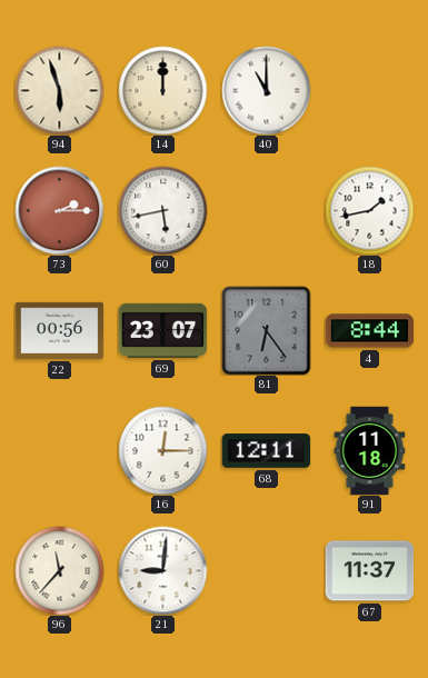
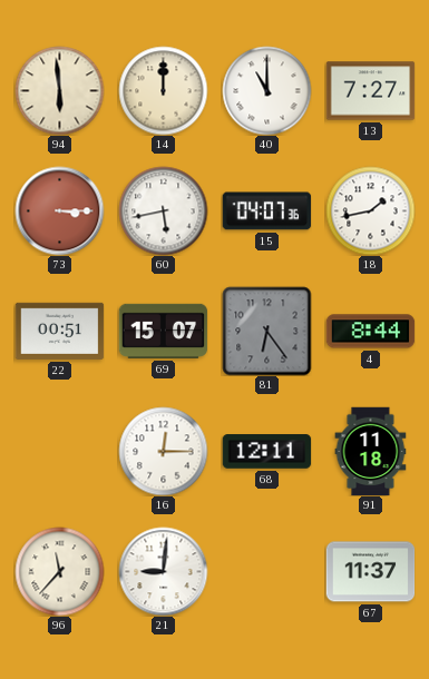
94: 5:57 -> 5:59
13: none -> 7:27
73: 2:15 -> 3:15
15: none -> 04:07
22: 00:56 -> 00:51
69: 23:07 -> 15:07
